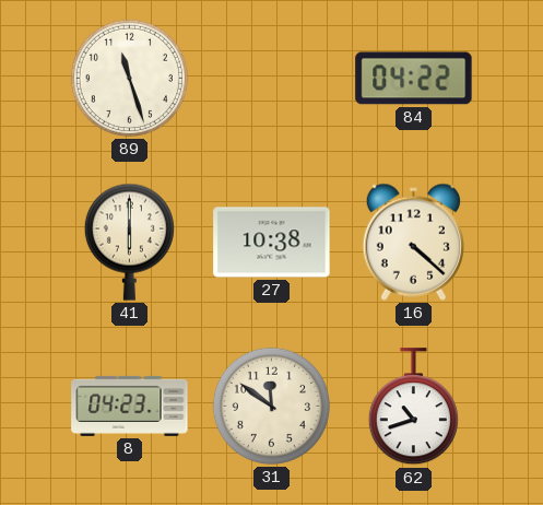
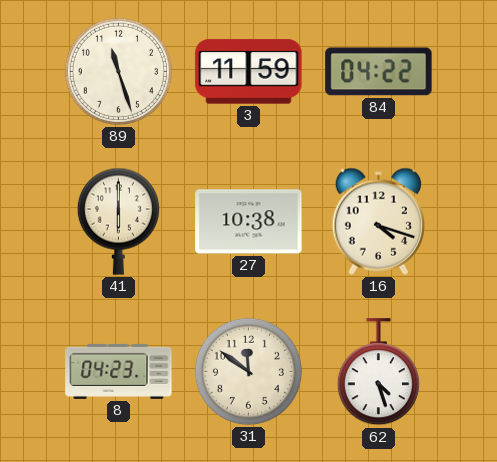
3: none -> 11:59
16: 4:22 -> 4:18
62: 10:42 -> 4:27
